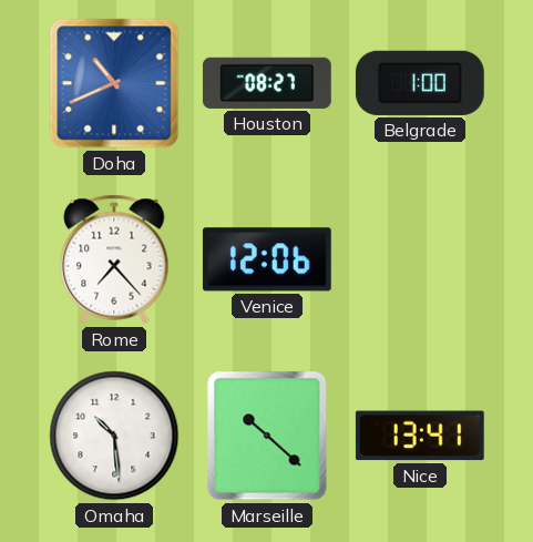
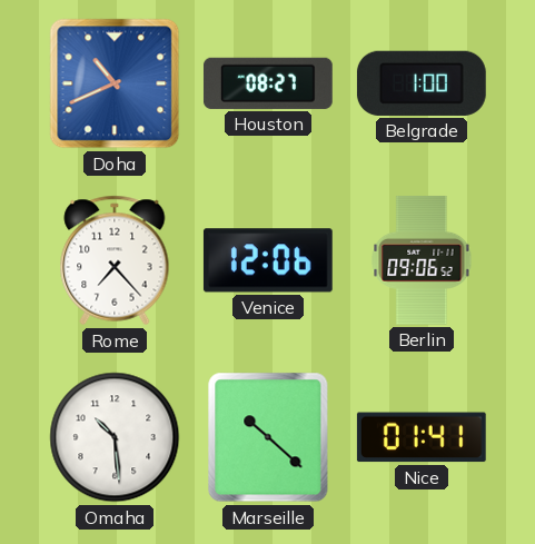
Berlin: none -> 09:06
Nice: 13:41 -> 01:41
